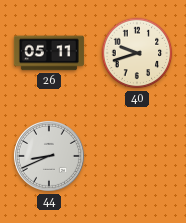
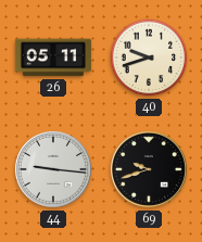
44: 8:41 -> 9:16
69: none -> 9:42
